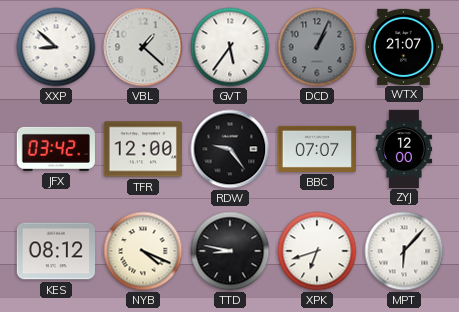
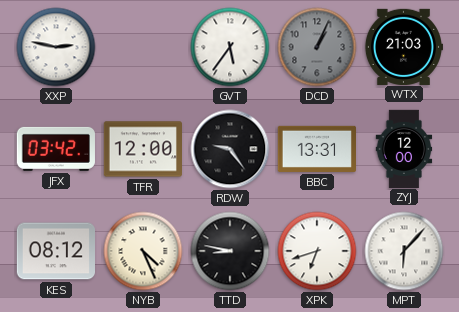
XXP: 8:52 -> 2:47
VBL: 1:22 -> none
WTX: 21:07 -> 21:03
BBC: 07:07 -> 13:31
NYB: 4:19 -> 4:26
